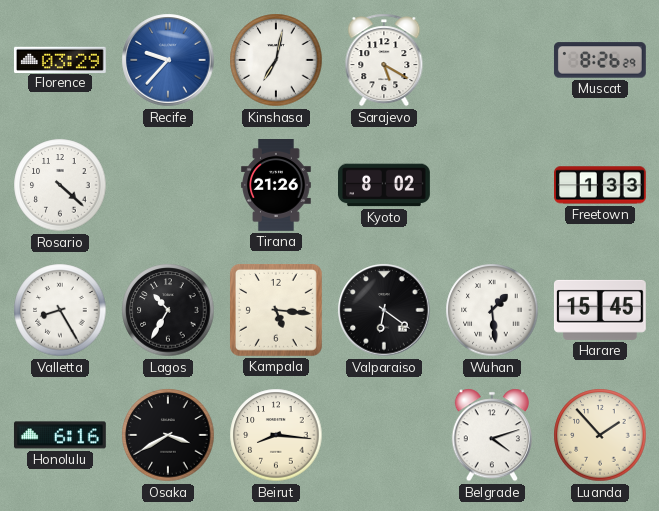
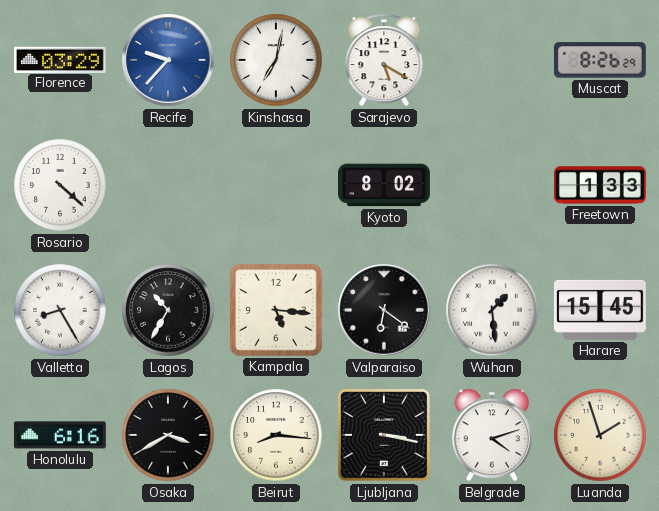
Tirana: 21:26 -> none
Ljubljana: none -> 3:17
Luanda: 1:53 -> 1:57
